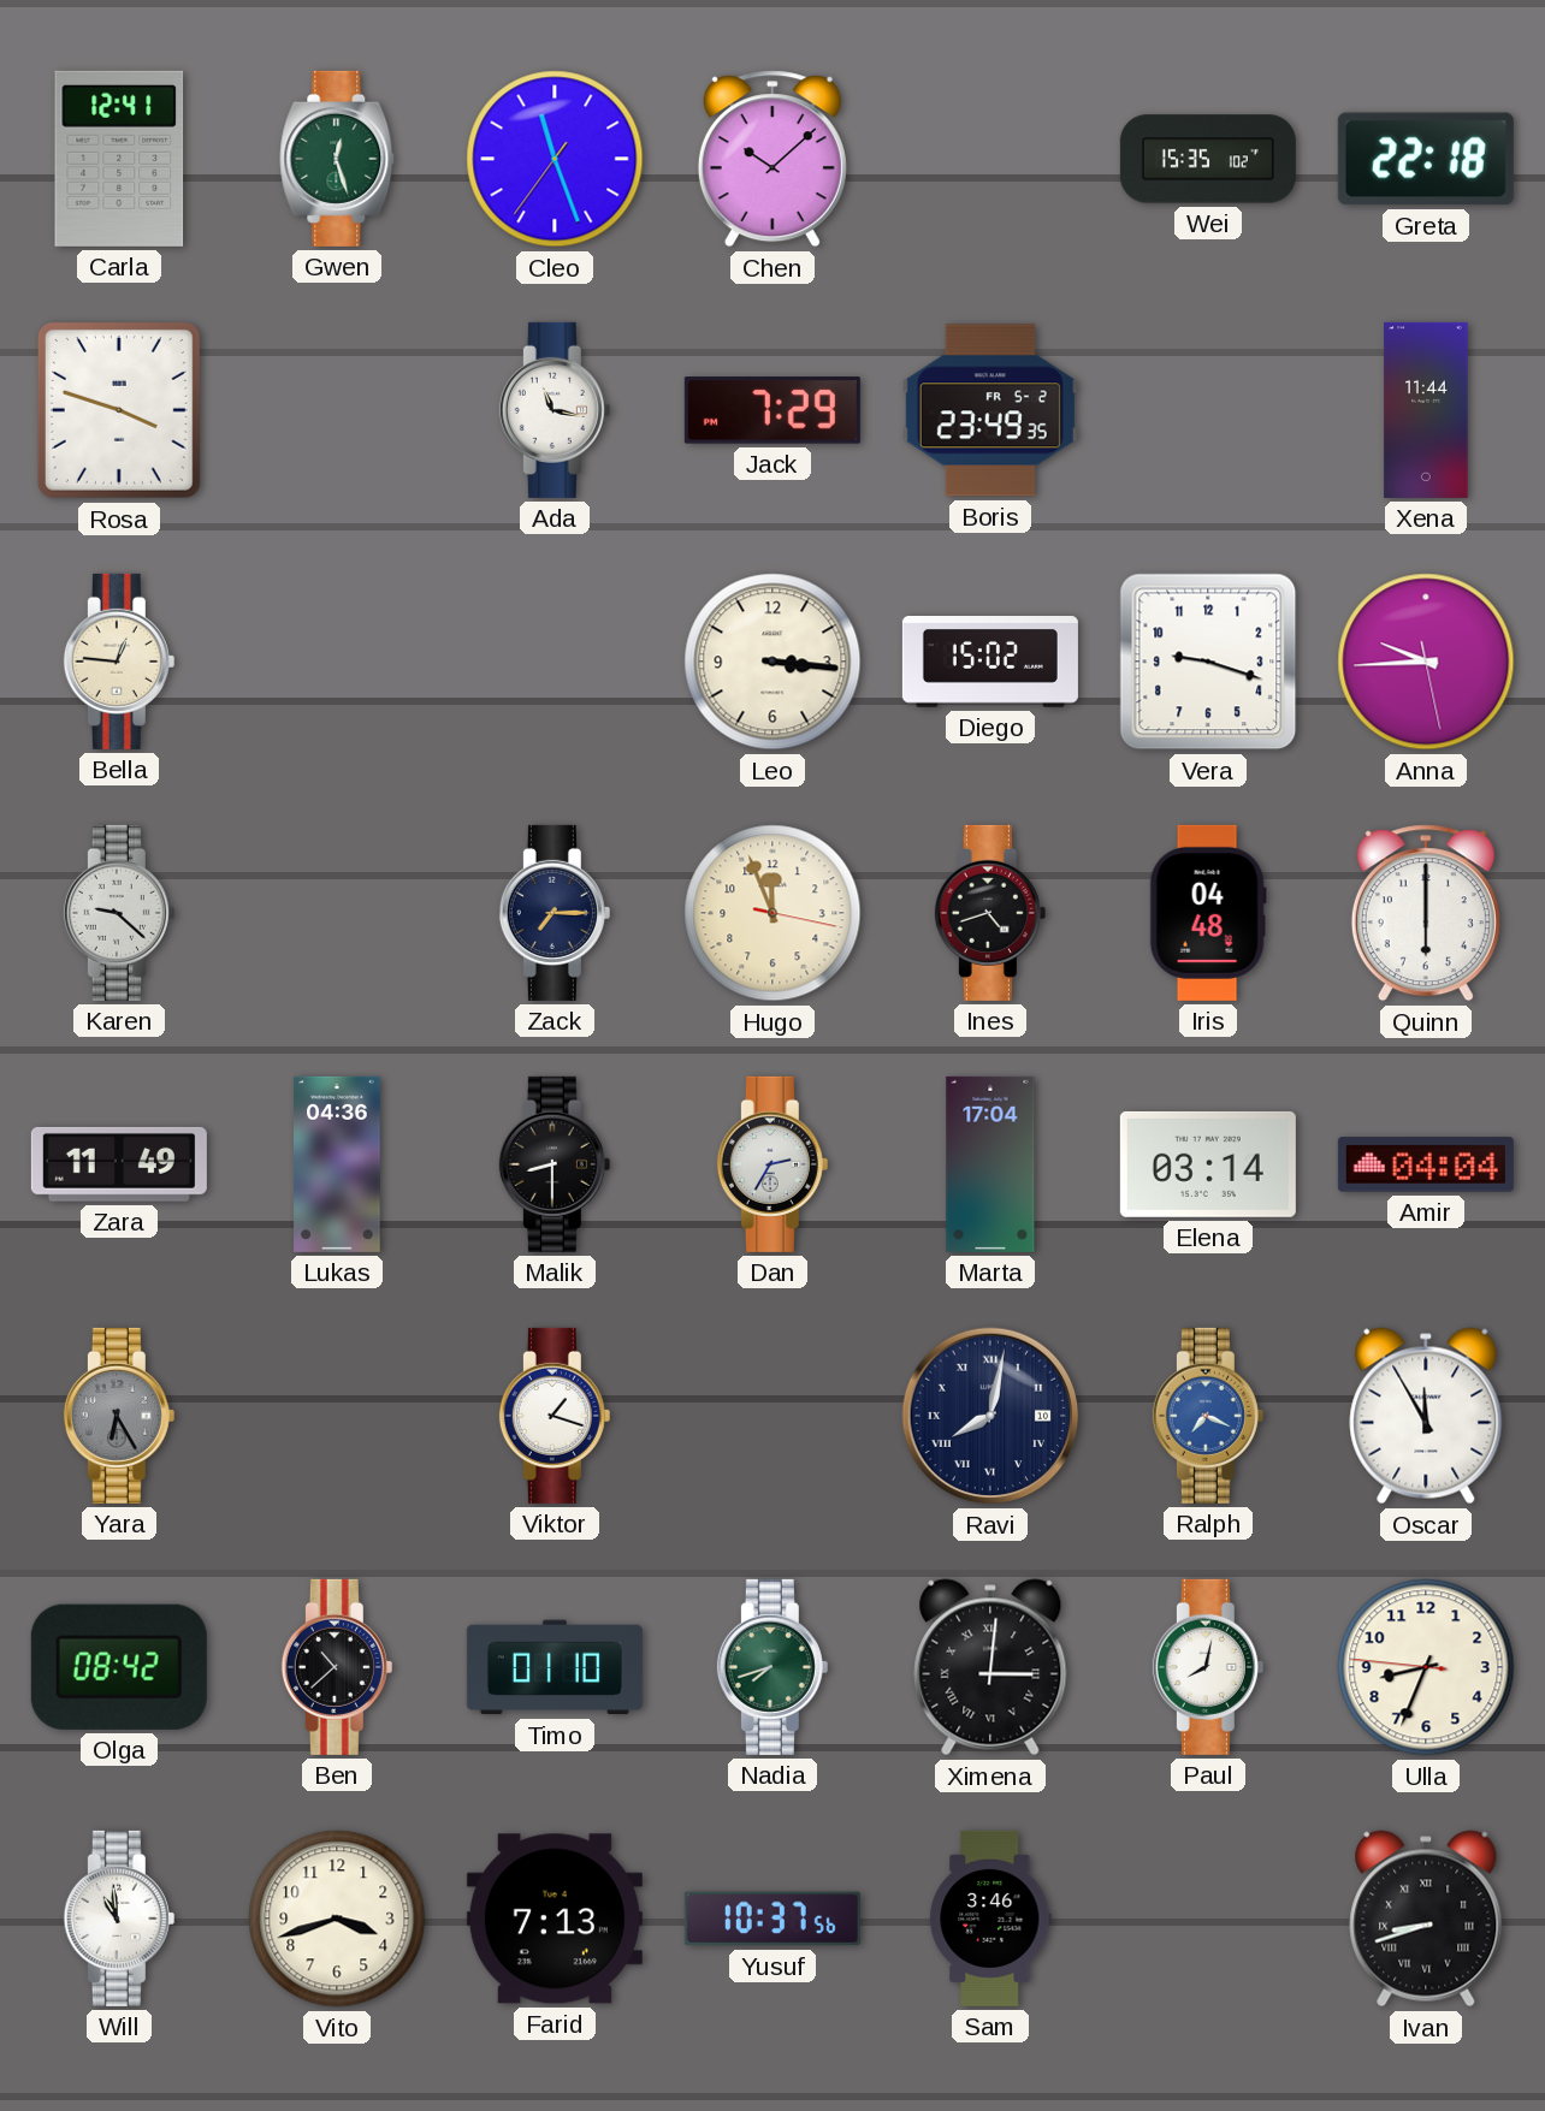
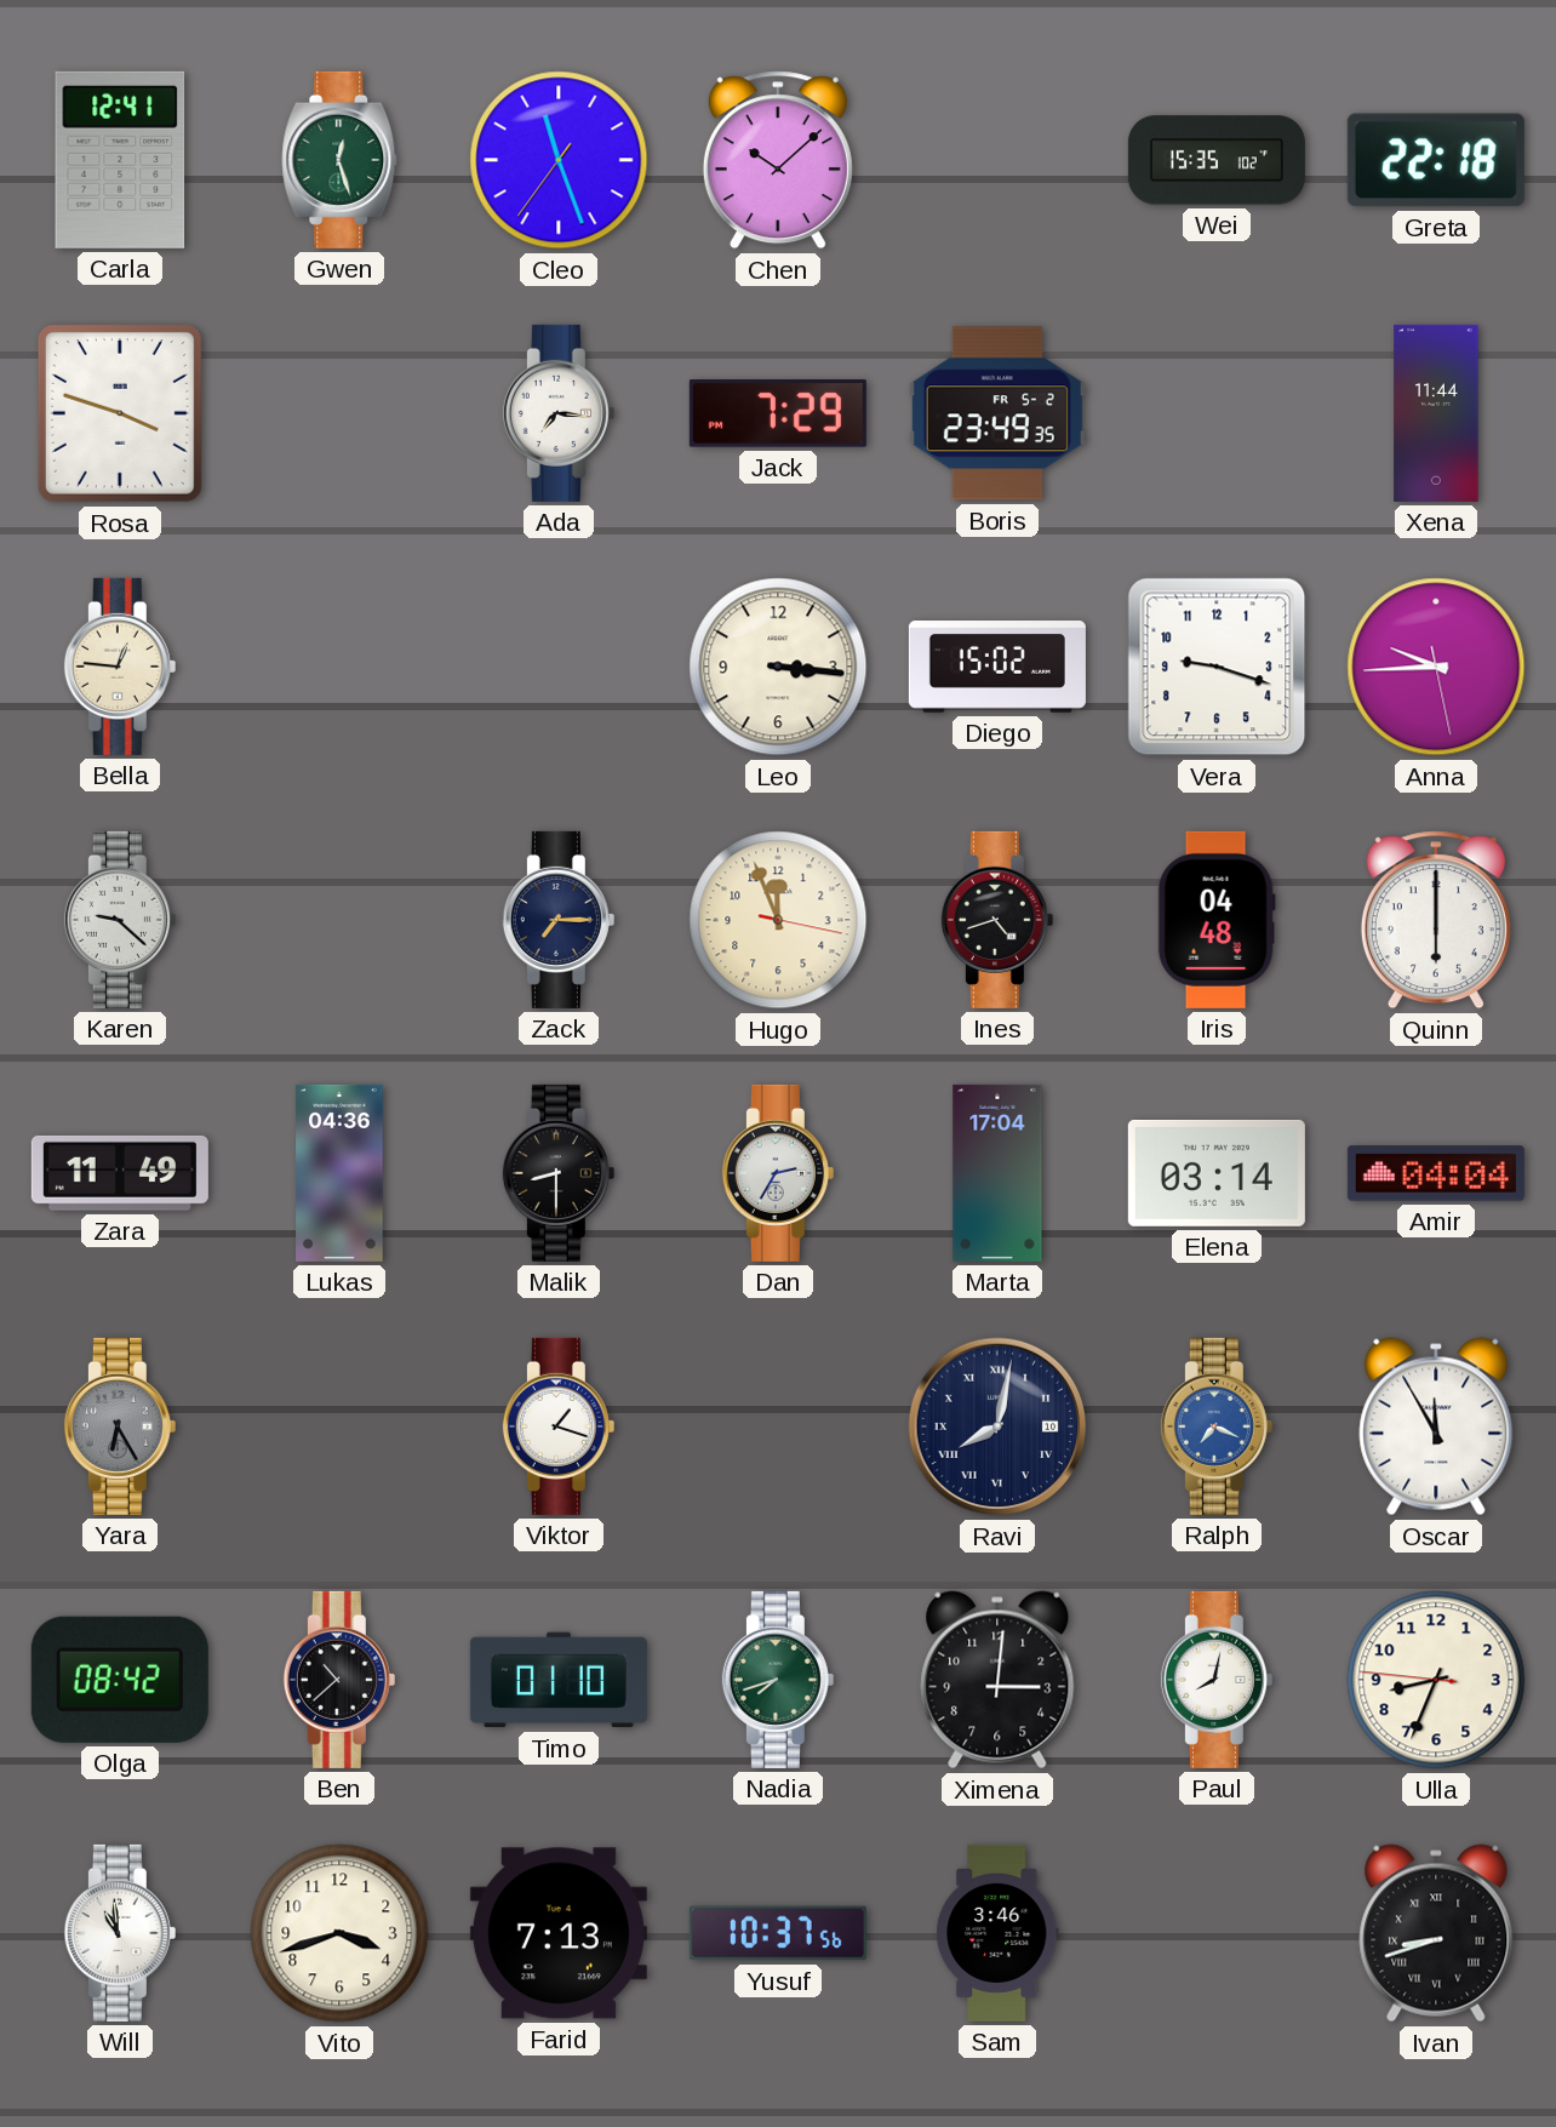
Ada: 11:17 -> 7:16
Ximena numerals: Roman -> Arabic
